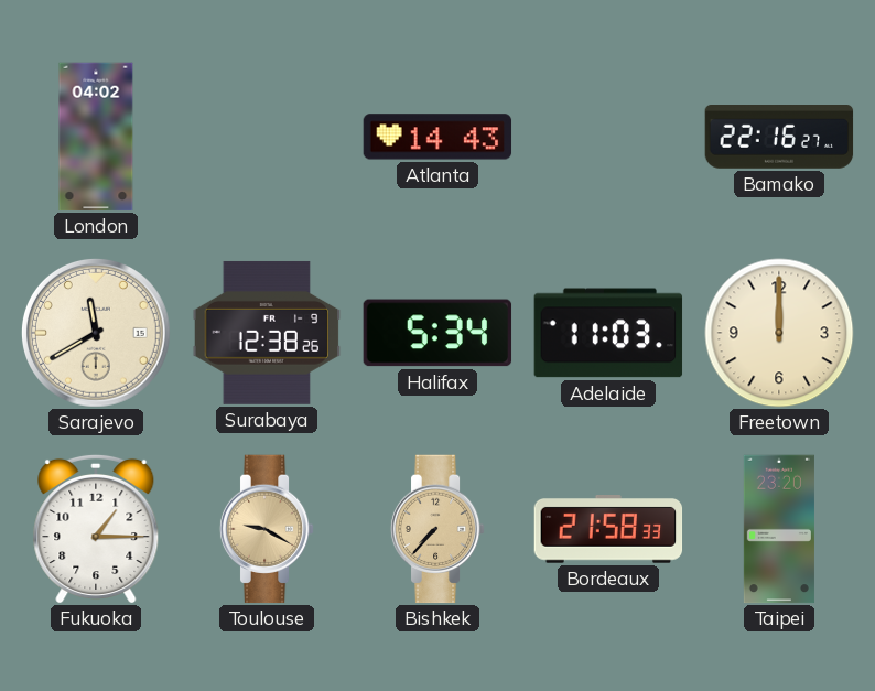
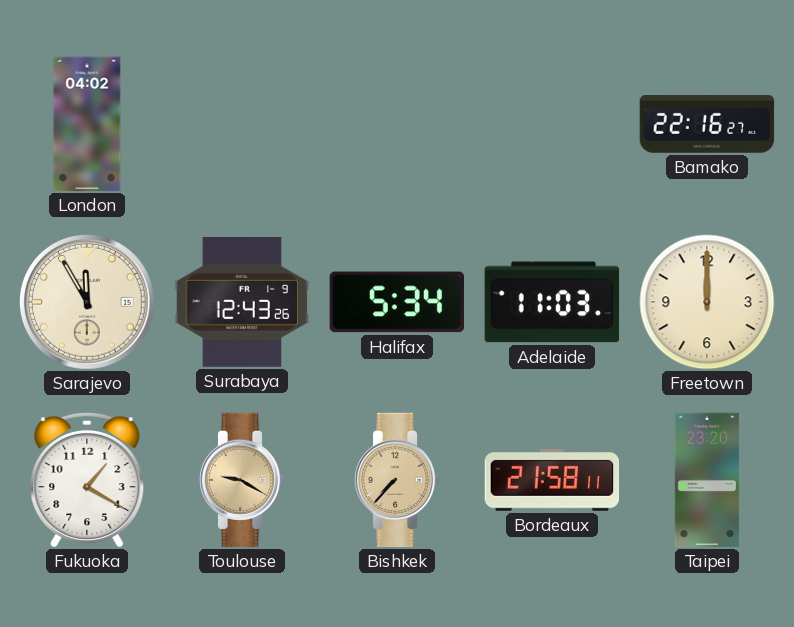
Atlanta: 14:43 -> none
Sarajevo: 11:40 -> 11:55
Surabaya: 12:38 -> 12:43
Fukuoka: 1:15 -> 1:20
Bordeaux: 21:58:33 -> 21:58:11
